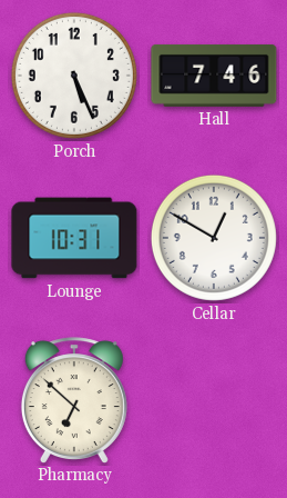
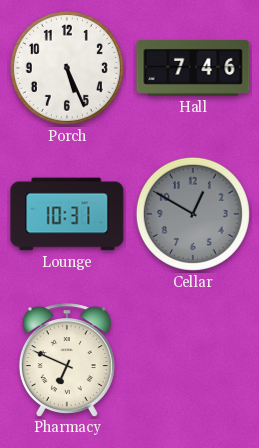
Cellar dial: white -> grey
Pharmacy: 6:52 -> 6:49
